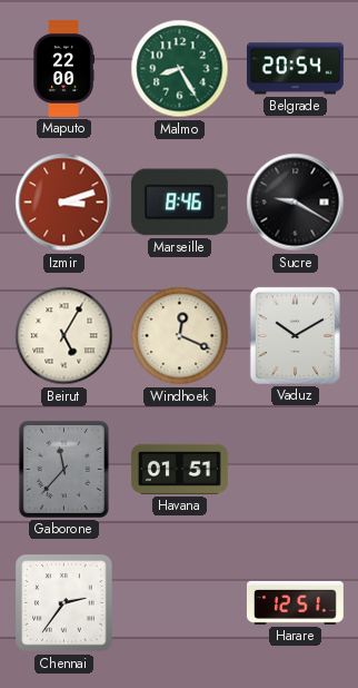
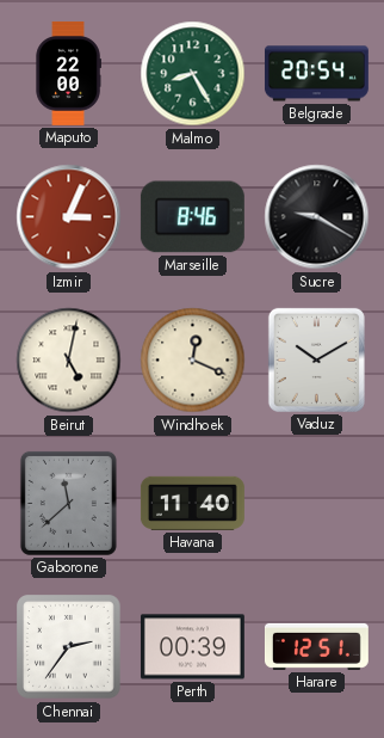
Izmir: 3:12 -> 3:04
Beirut: 5:05 -> 5:02
Gaborone: 11:37 -> 11:38
Havana: 01:51 -> 11:40
Perth: none -> 00:39
